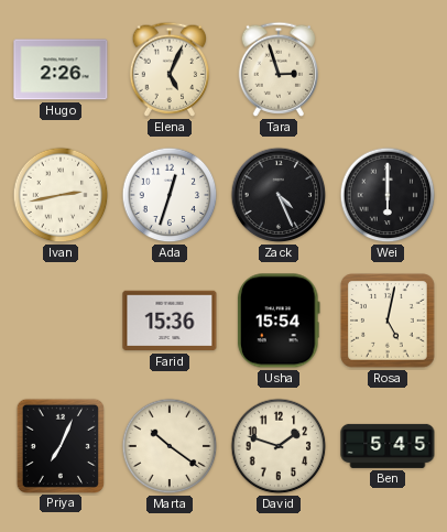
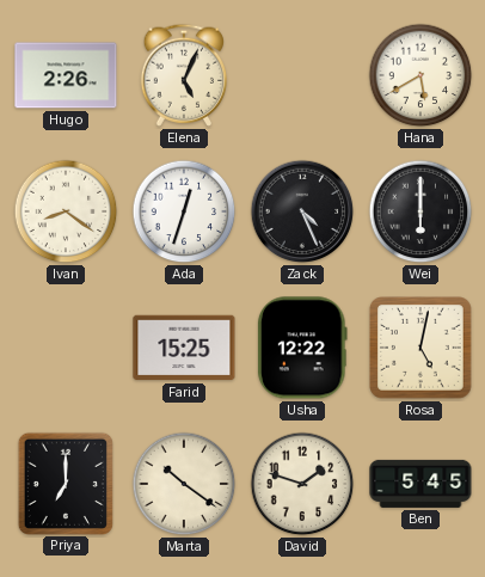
Tara: 2:57 -> none
Hana: none -> 5:40
Ivan: 2:43 -> 8:21
Farid: 15:36 -> 15:25
Usha: 15:54 -> 12:22
Priya: 7:04 -> 7:00
